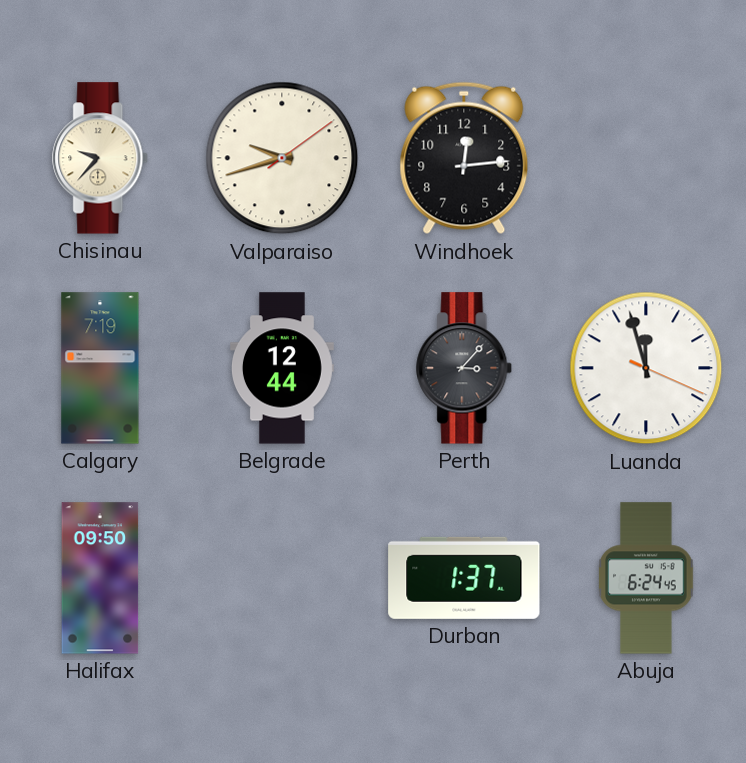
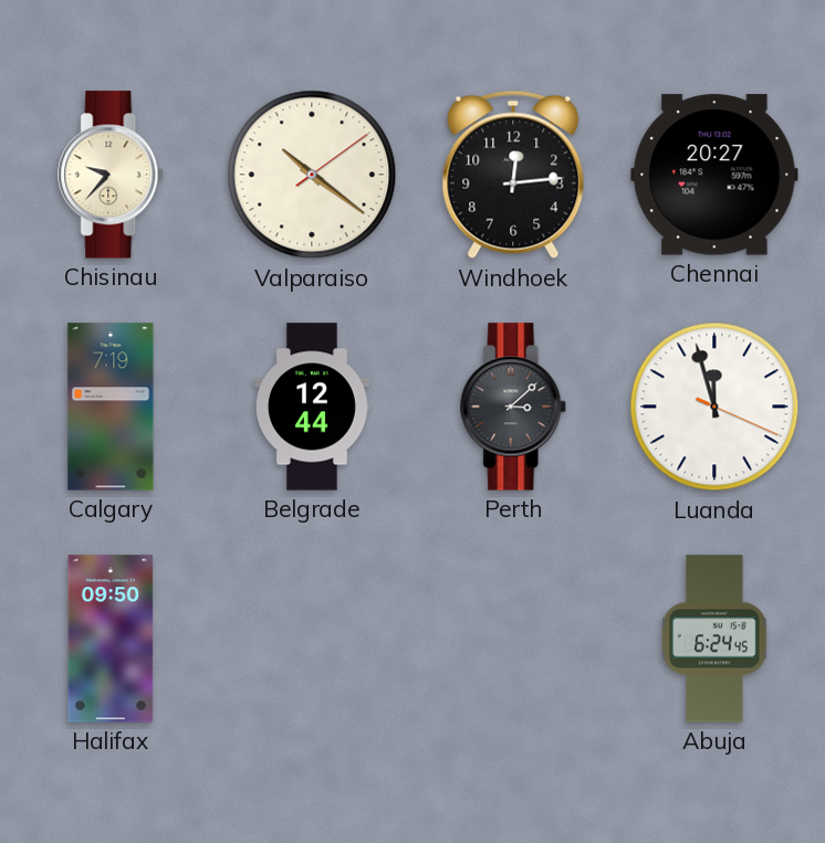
Valparaiso: 9:42 -> 10:21
Chennai: none -> 20:27
Perth: 3:07 -> 3:08
Durban: 1:37 -> none
